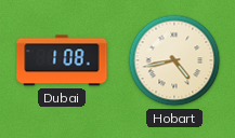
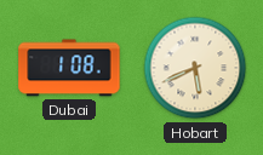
Hobart: 4:43 -> 5:41
